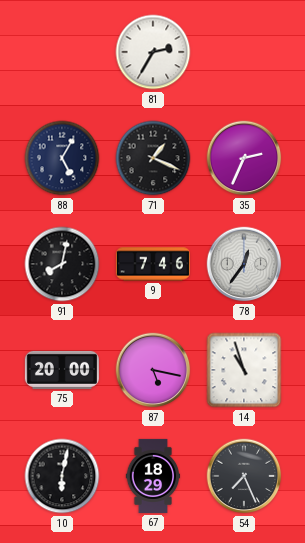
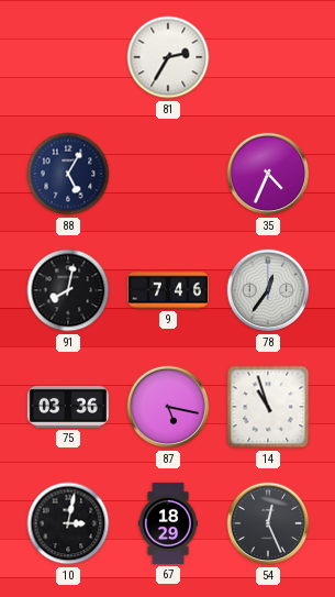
71: 1:19 -> none
35: 2:34 -> 4:34
75: 20:00 -> 03:36
10: 6:02 -> 3:02
54: 7:26 -> 12:26
